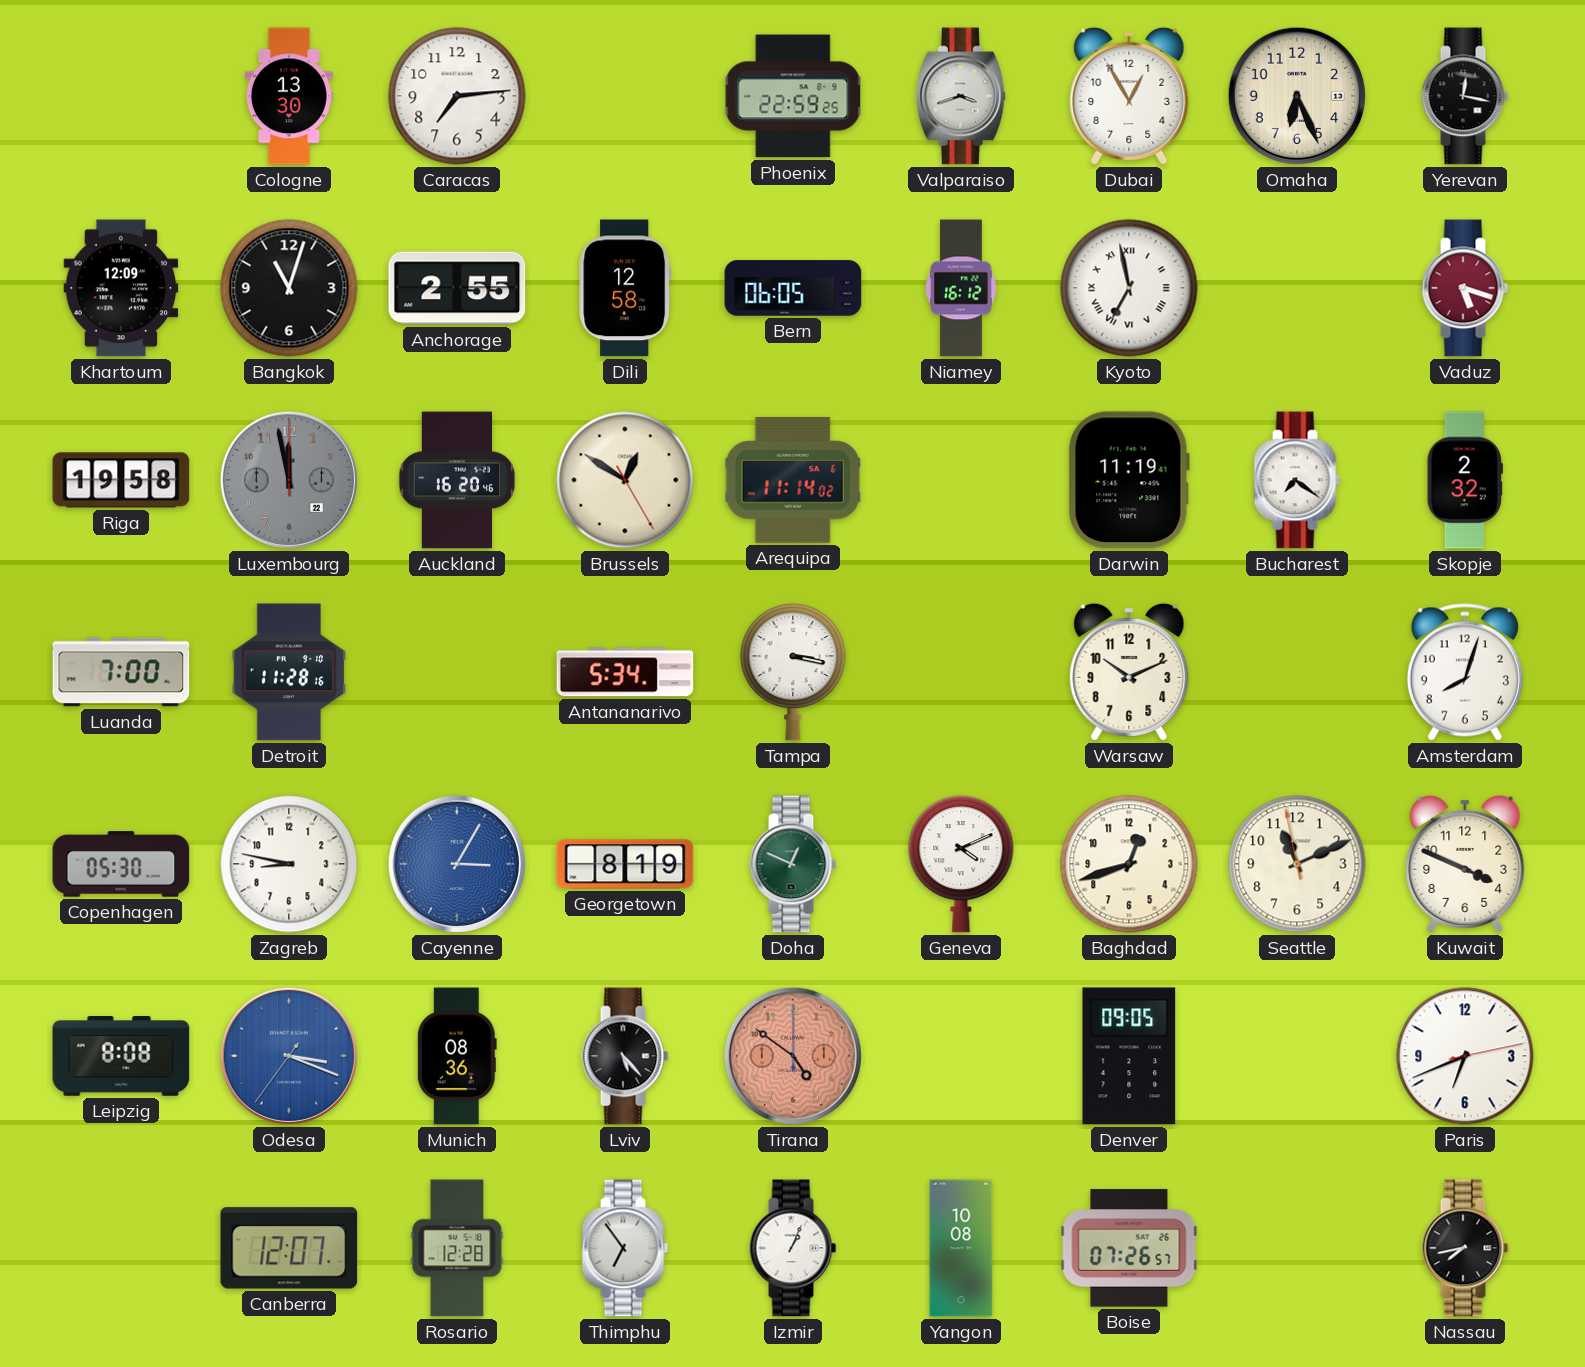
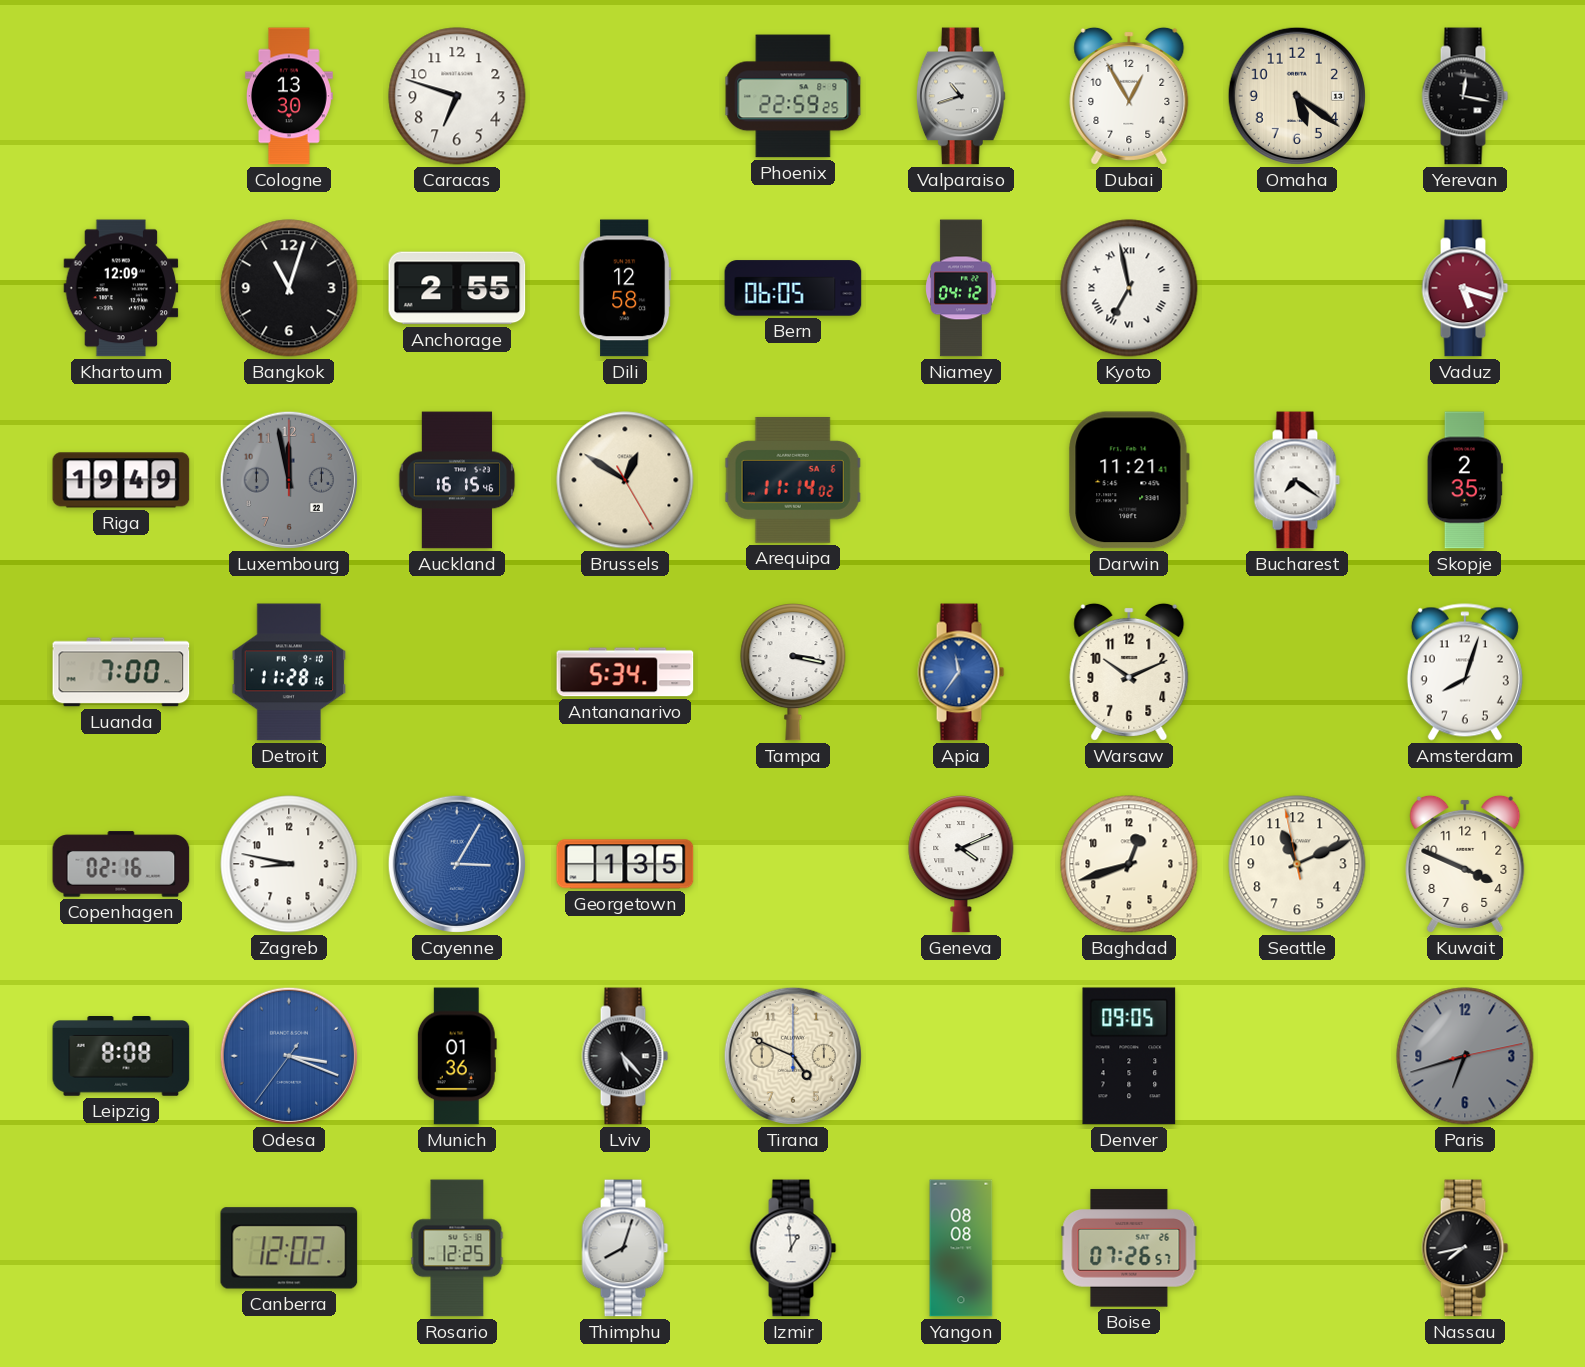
Caracas: 7:14 -> 6:48
Valparaiso: 3:42 -> 10:42
Omaha: 6:26 -> 5:21
Niamey: 16:12 -> 04:12
Riga: 19:58 -> 19:49
Auckland: 16:20 -> 16:15
Darwin: 11:19 -> 11:21
Skopje: 2:32 -> 2:35
Apia: none -> 11:36
Copenhagen: 05:30 -> 02:16
Georgetown: 8:19 -> 1:35
Doha: 12:49 -> none
Munich: 08:36 -> 01:36
Tirana: 4:51 -> 4:49
Tirana dial: salmon -> cream
Paris: 6:41 -> 6:42
Paris dial: white -> grey
Canberra: 12:07 -> 12:02
Rosario: 12:28 -> 12:25
Thimphu: 6:54 -> 8:03
Izmir: 1:04 -> 12:59
Yangon: 10:08 -> 08:08
